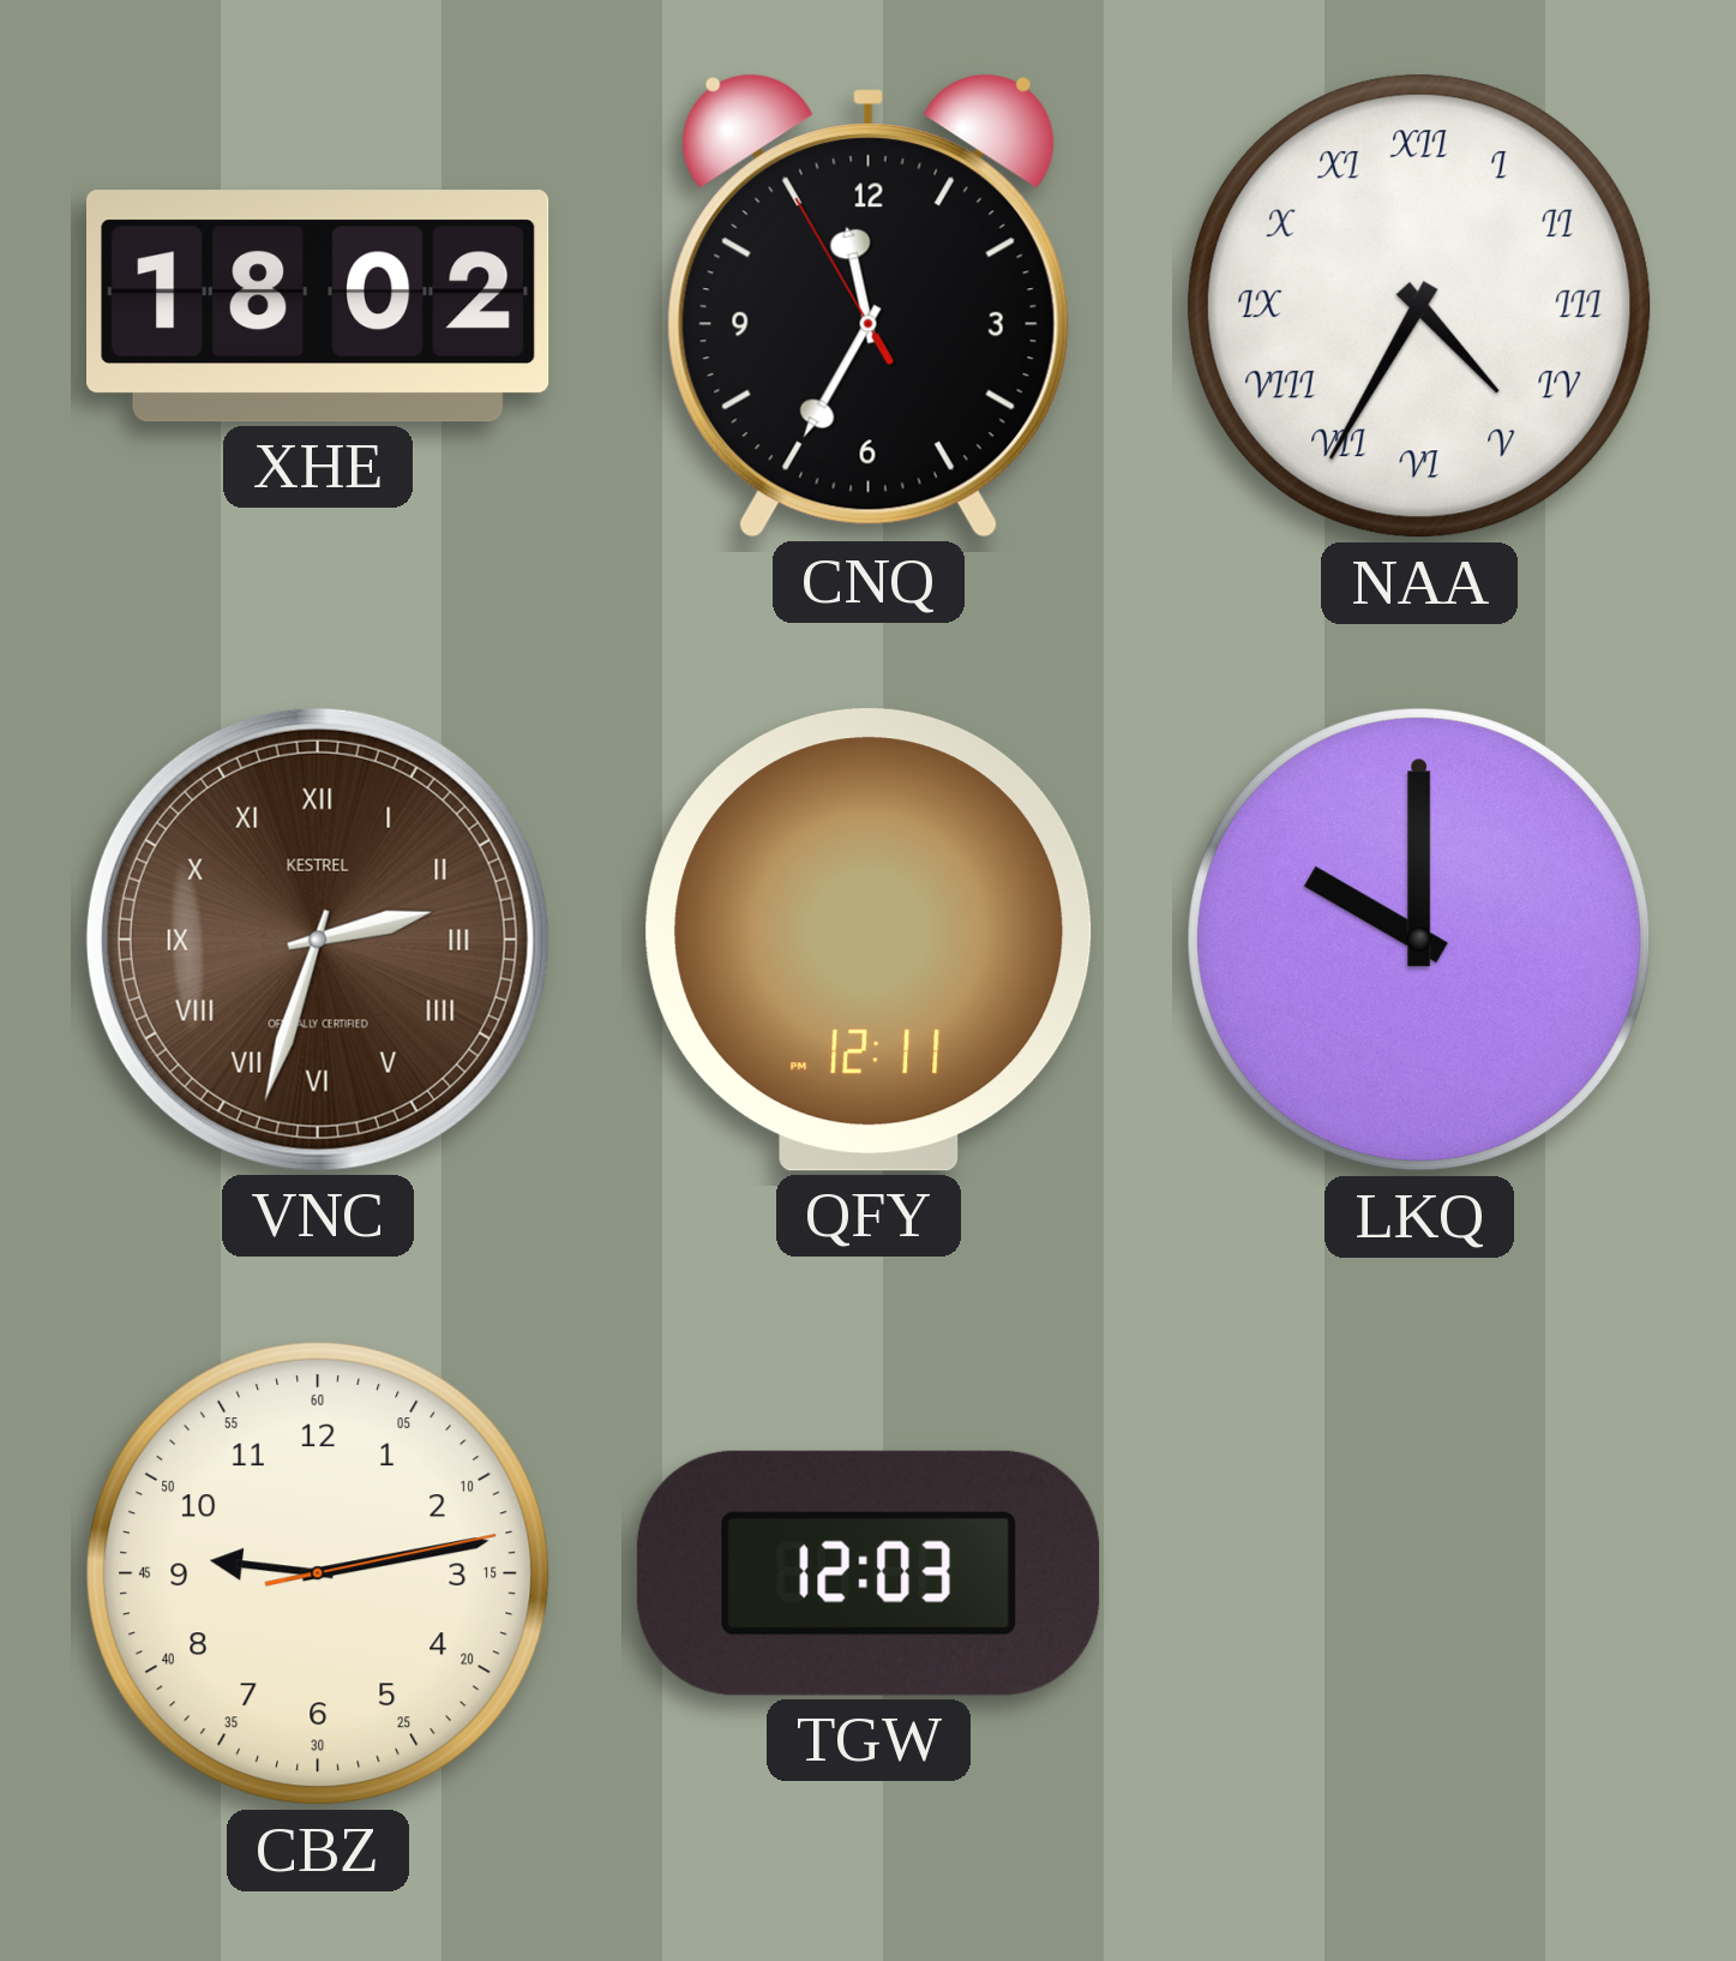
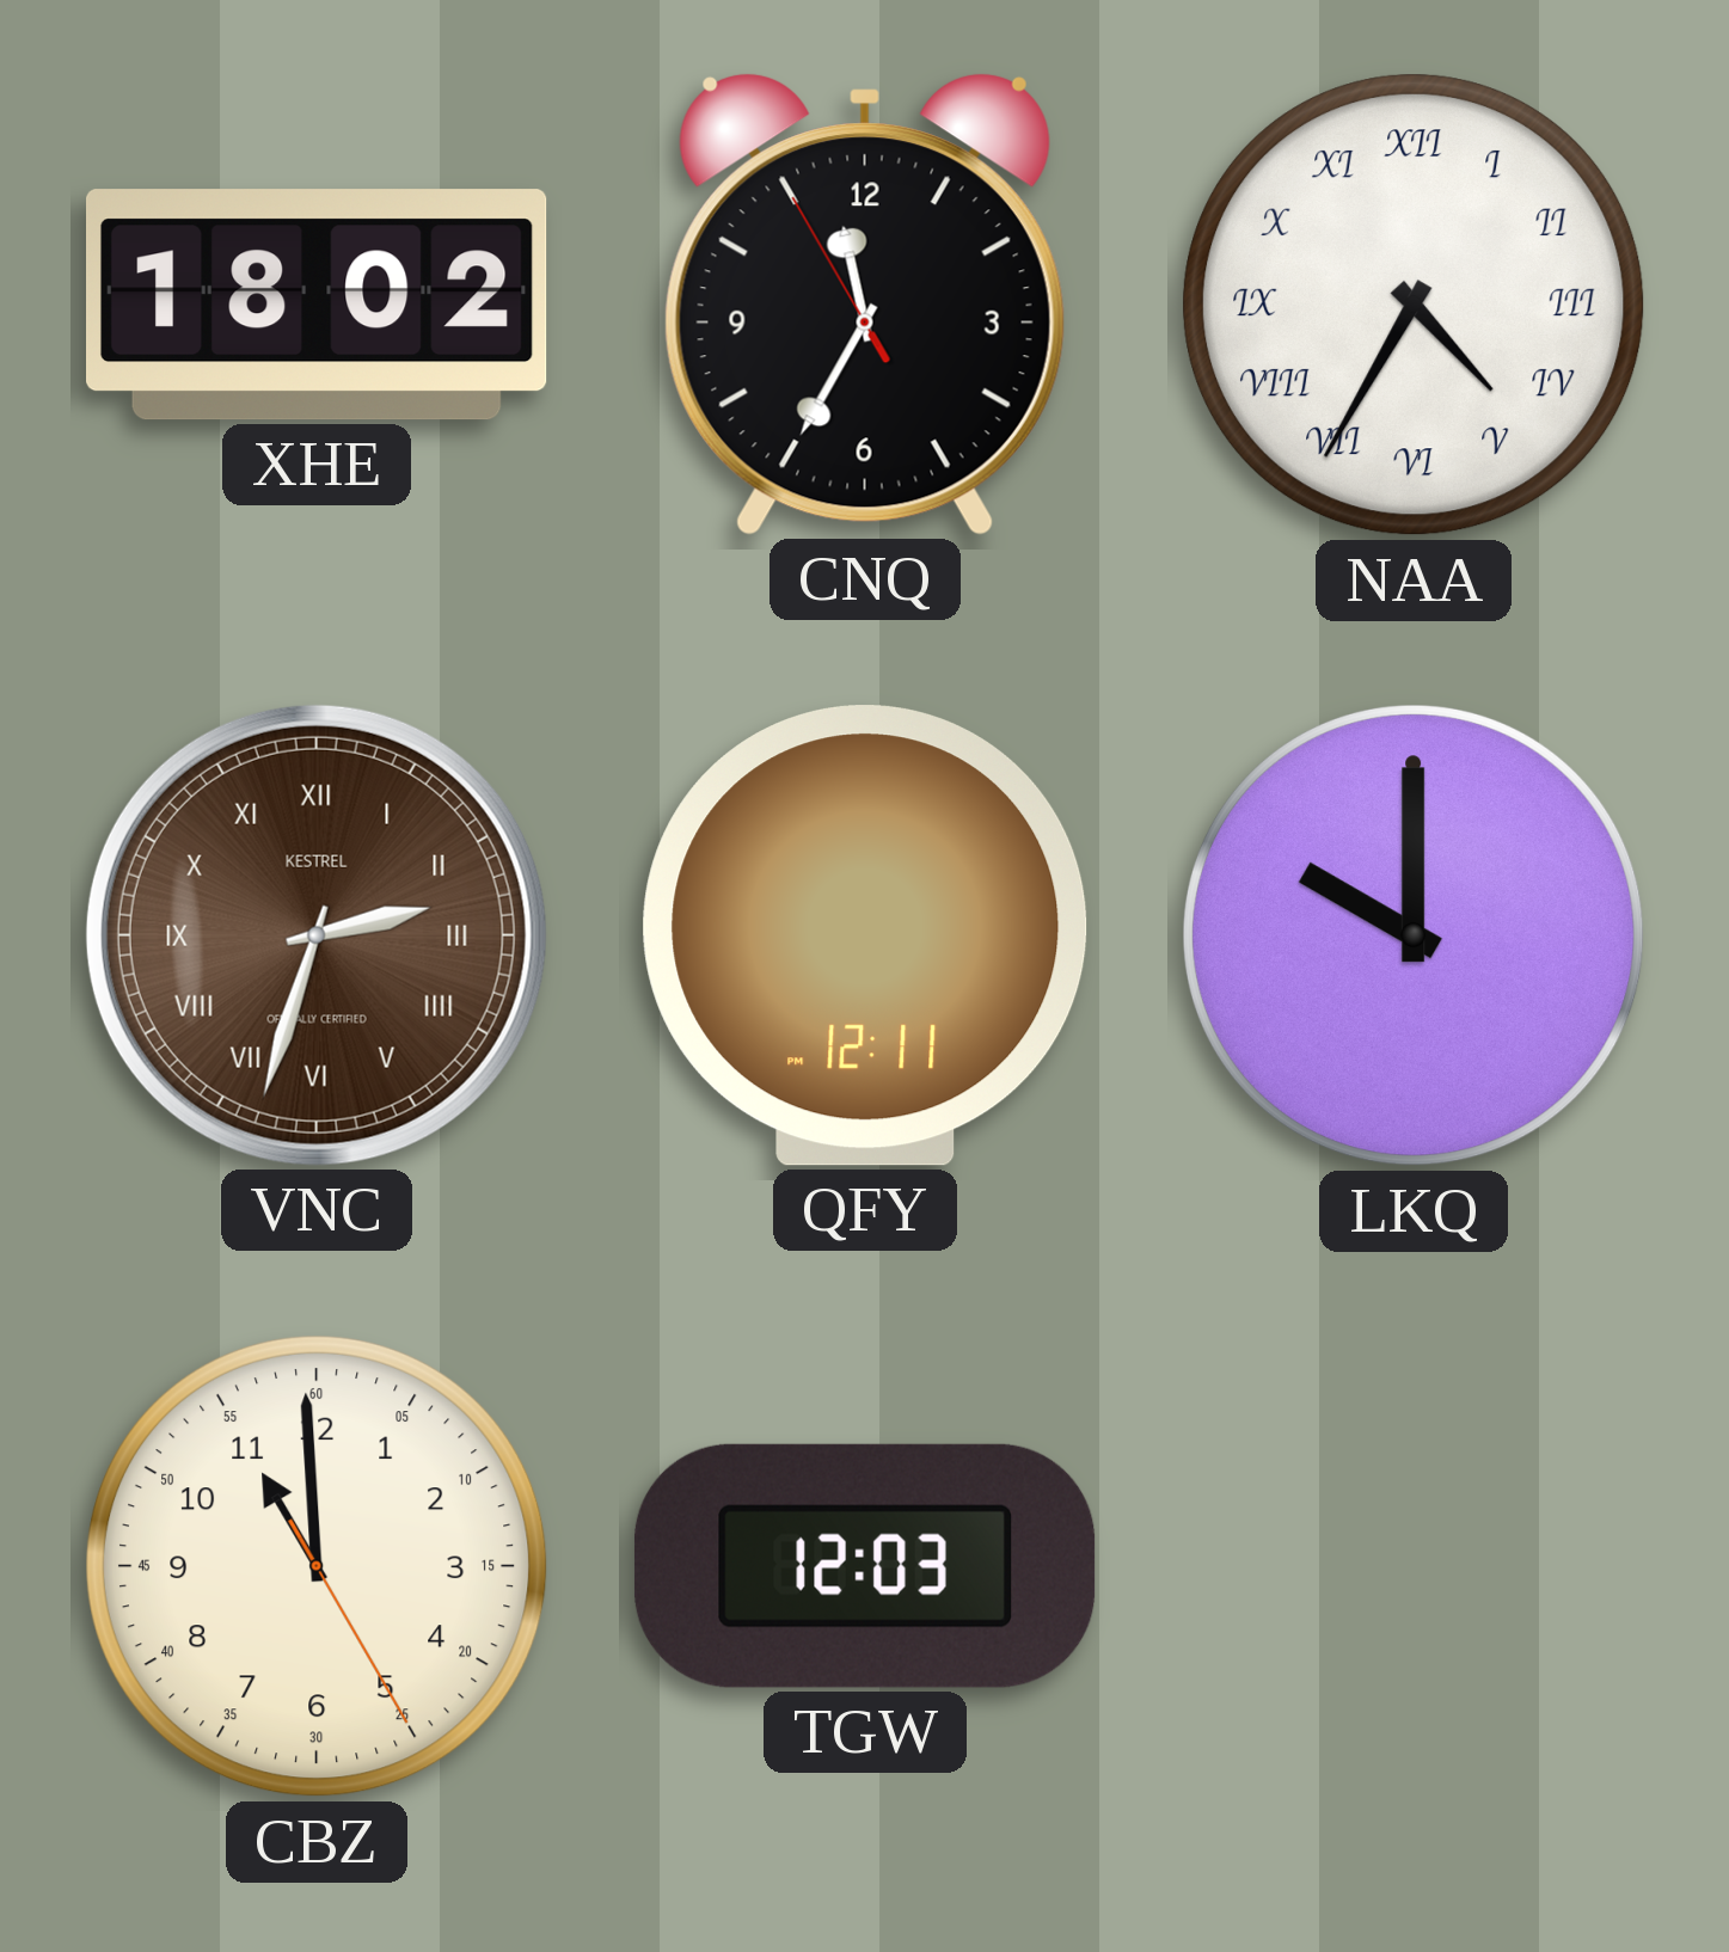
CBZ: 9:13 -> 10:59
